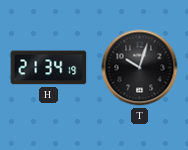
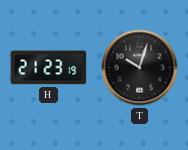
H: 21:34 -> 21:23
